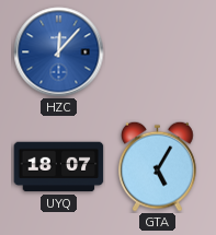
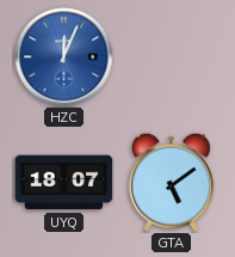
HZC: 12:07 -> 12:04
GTA: 5:05 -> 5:09
